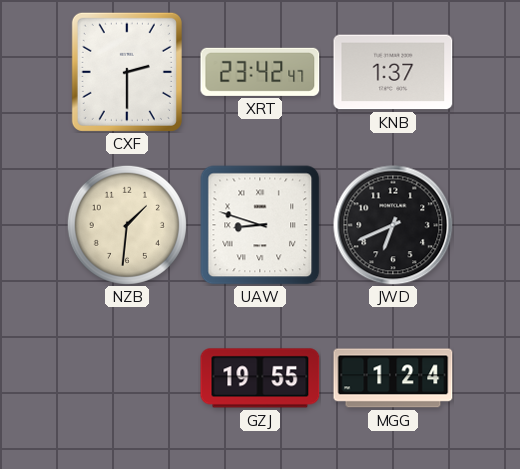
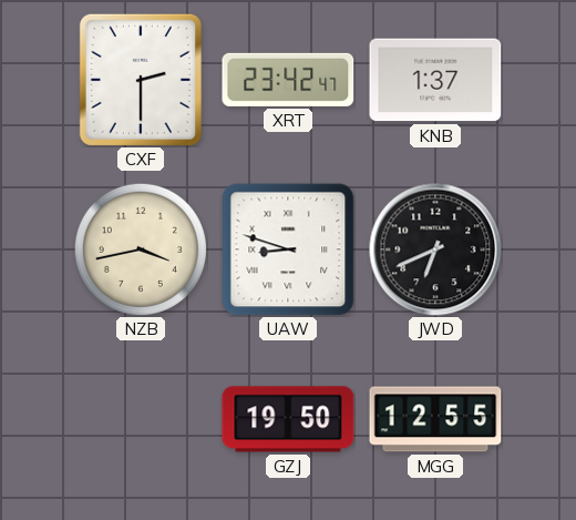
NZB: 1:31 -> 3:43
GZJ: 19:55 -> 19:50
MGG: 1:24 -> 12:55
